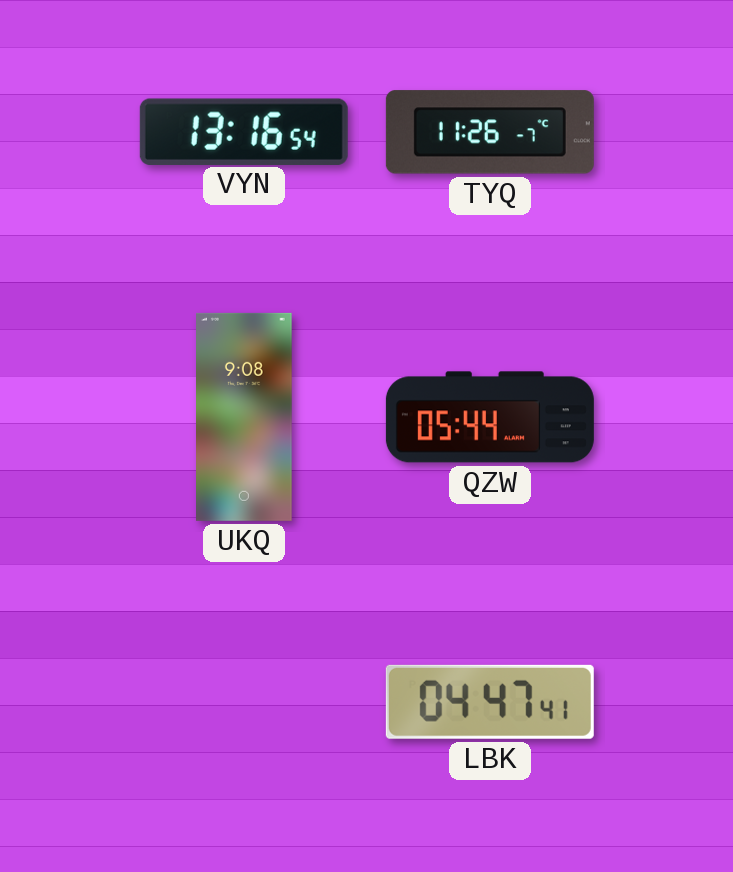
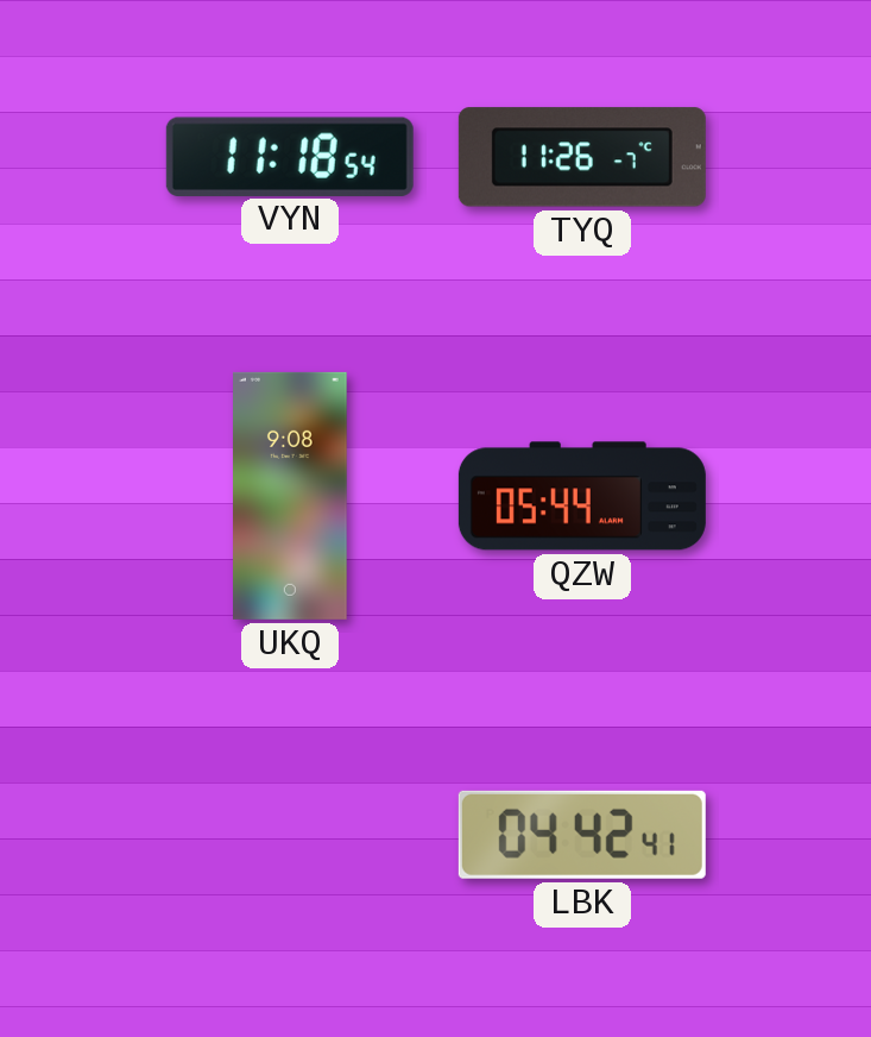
VYN: 13:16 -> 11:18
LBK: 04:47 -> 04:42
